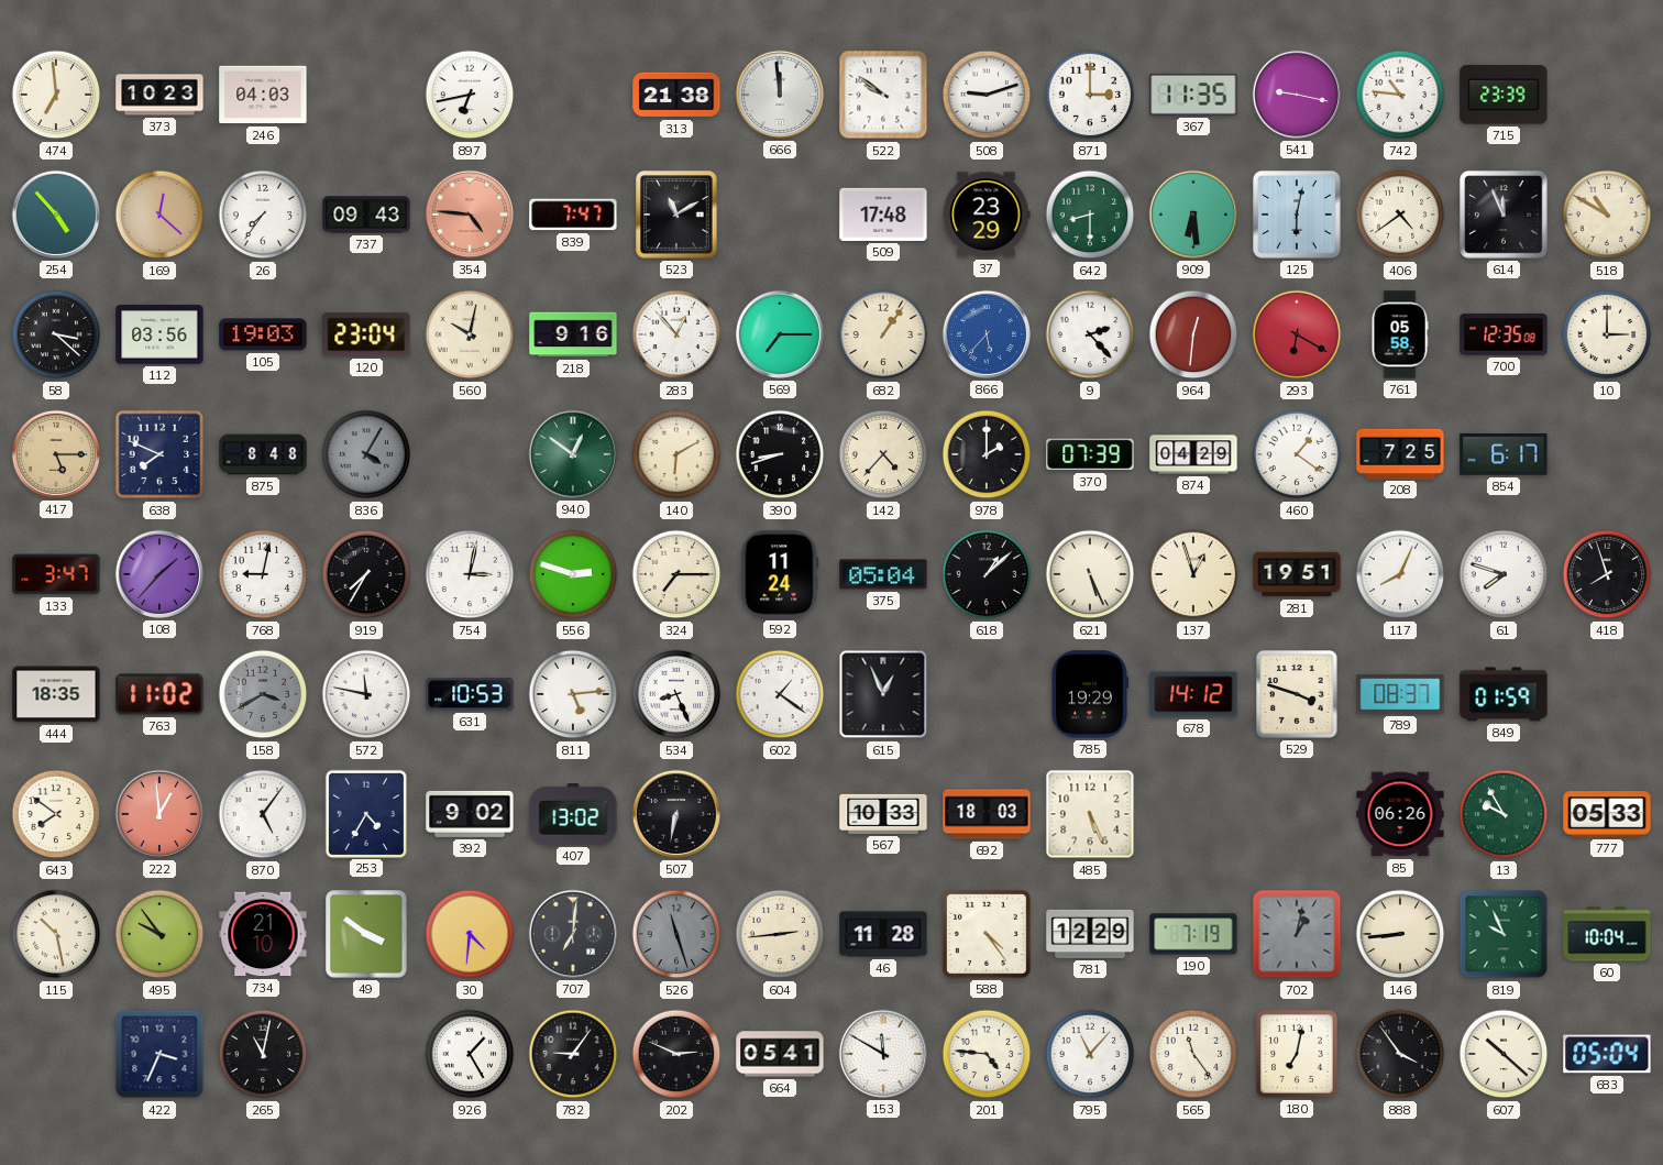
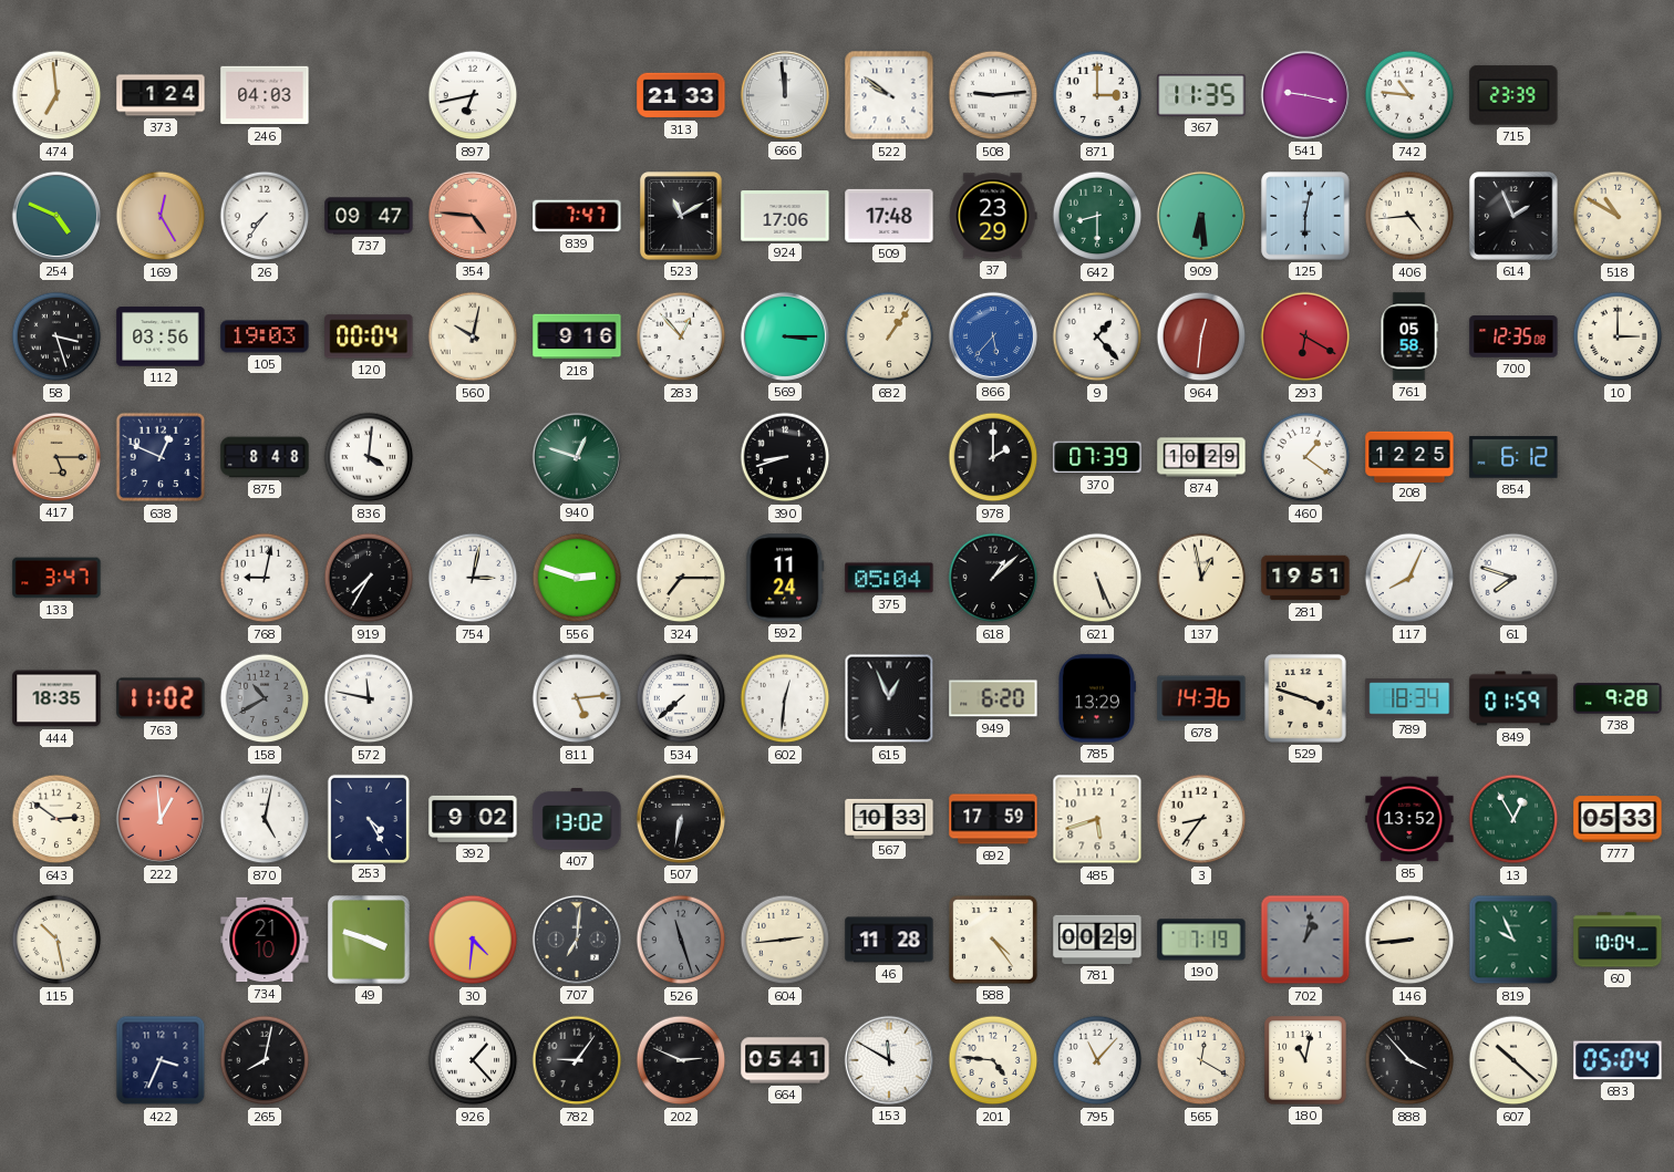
373: 10:23 -> 1:24
313: 21:38 -> 21:33
508: 9:12 -> 9:14
254: 4:53 -> 4:49
169: 12:22 -> 12:25
737: 09:43 -> 09:47
924: none -> 17:06
406: 4:39 -> 4:44
614: 11:56 -> 1:56
58: 3:22 -> 3:27
120: 23:04 -> 00:04
569: 7:15 -> 3:15
9: 2:23 -> 1:23
638: 7:49 -> 12:49
836: 4:05 -> 4:01
836 dial: grey -> white
940: 12:51 -> 12:48
140: 6:10 -> none
142: 4:37 -> none
874: 04:29 -> 10:29
208: 7:25 -> 12:25
854: 6:17 -> 6:12
108: 1:37 -> none
137: 12:57 -> 12:58
418: 7:57 -> none
158: 3:40 -> 10:40
631: 10:53 -> none
534: 8:26 -> 7:38
602: 1:21 -> 12:31
949: none -> 6:20
785: 19:29 -> 13:29
678: 14:12 -> 14:36
789: 08:37 -> 18:34
738: none -> 9:28
643: 7:51 -> 2:51
870: 5:06 -> 5:02
253: 4:35 -> 4:25
692: 18:03 -> 17:59
485: 5:26 -> 5:42
3: none -> 8:36
85: 06:26 -> 13:52
13: 9:55 -> 12:55
495: 9:54 -> none
49: 3:51 -> 3:48
781: 12:29 -> 00:29
265: 11:02 -> 8:02
926: 1:25 -> 1:23
565: 11:24 -> 12:20
180: 7:02 -> 11:02
888: 3:54 -> 3:53
